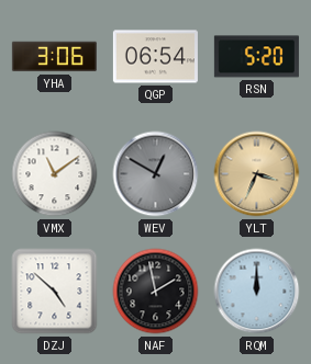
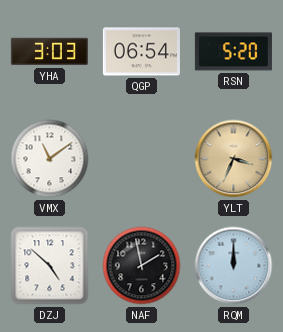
YHA: 3:06 -> 3:03
WEV: 12:50 -> none
